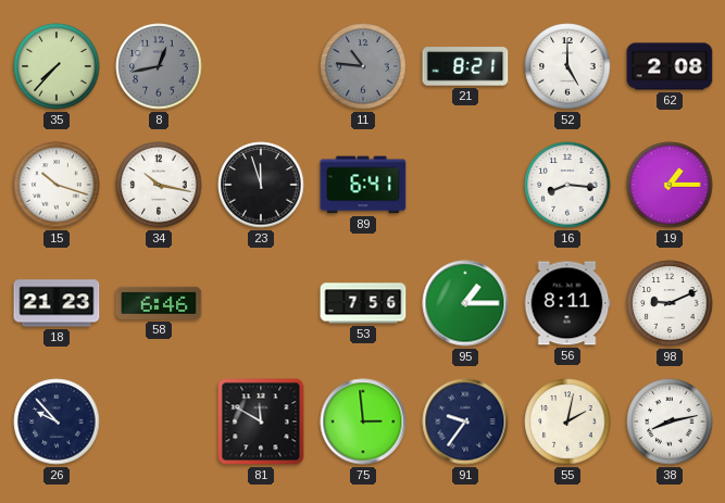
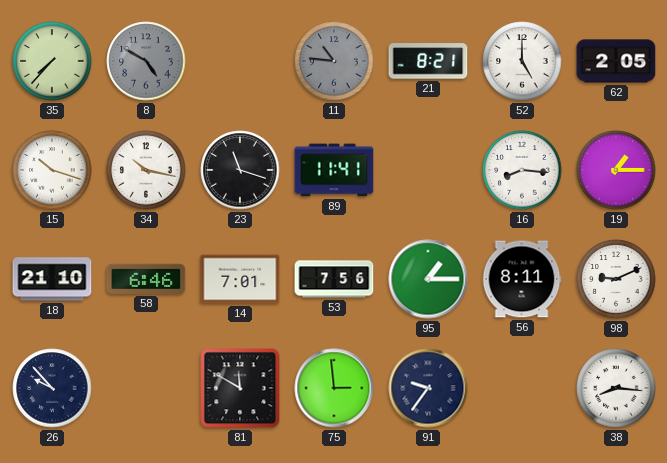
8: 12:43 -> 4:50
62: 2:08 -> 2:05
23: 11:57 -> 11:18
89: 6:41 -> 11:41
18: 21:23 -> 21:10
14: none -> 7:01
55: 2:02 -> none
38: 8:13 -> 8:16
